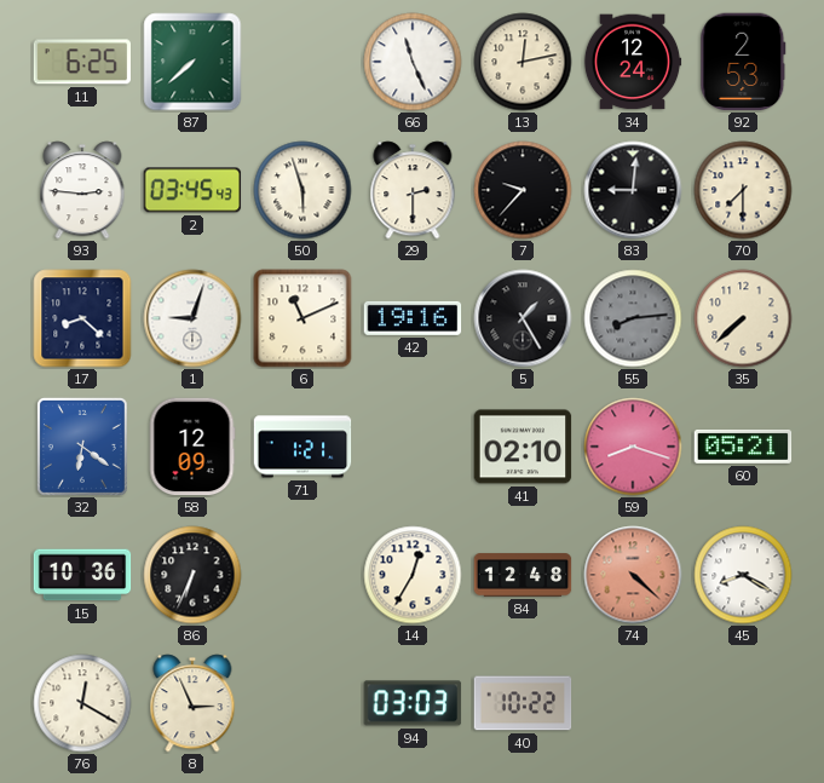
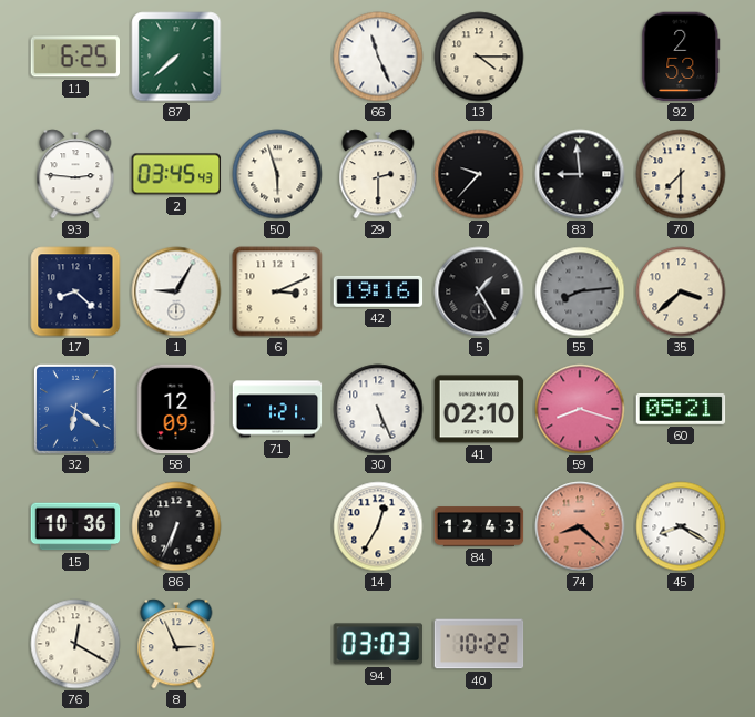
13: 12:13 -> 4:15
34: 12:24 -> none
83: 9:01 -> 8:59
1: 9:03 -> 9:05
6: 11:11 -> 3:11
35: 7:38 -> 3:38
30: none -> 5:26
84: 12:48 -> 12:43
74: 4:22 -> 8:22
